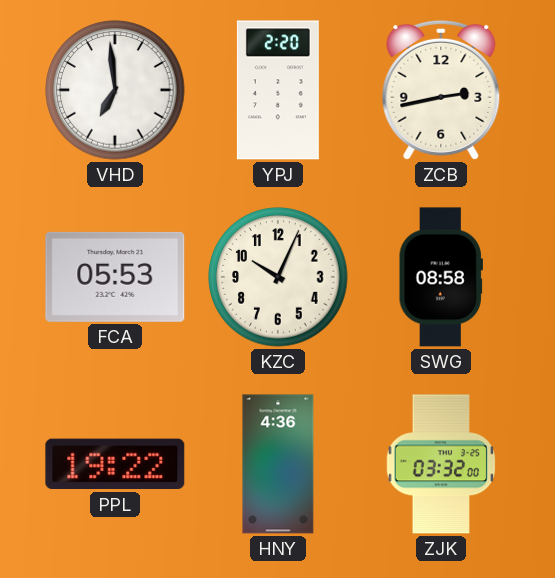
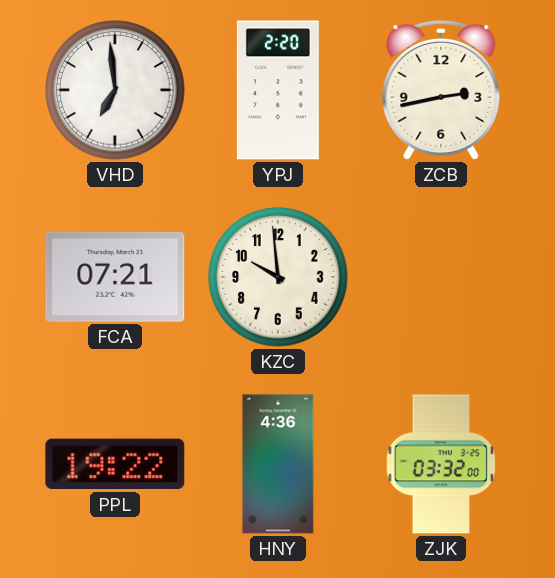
FCA: 05:53 -> 07:21
KZC: 10:04 -> 9:59
SWG: 08:58 -> none
